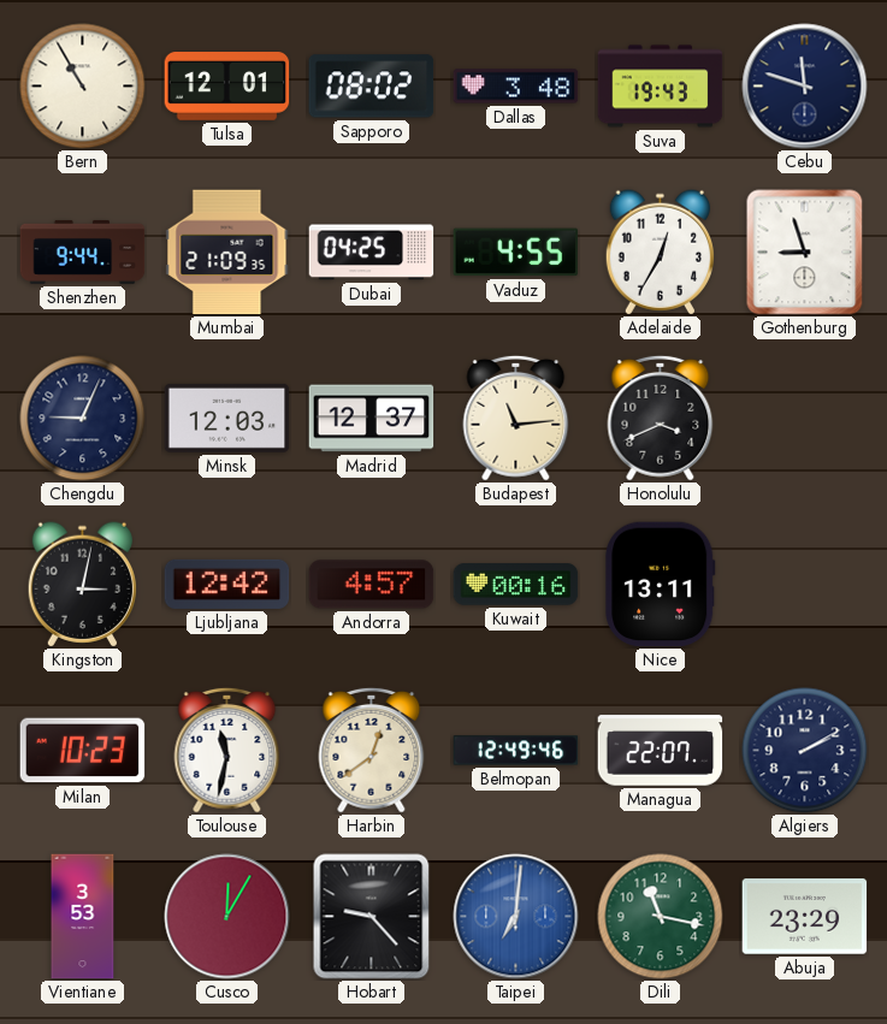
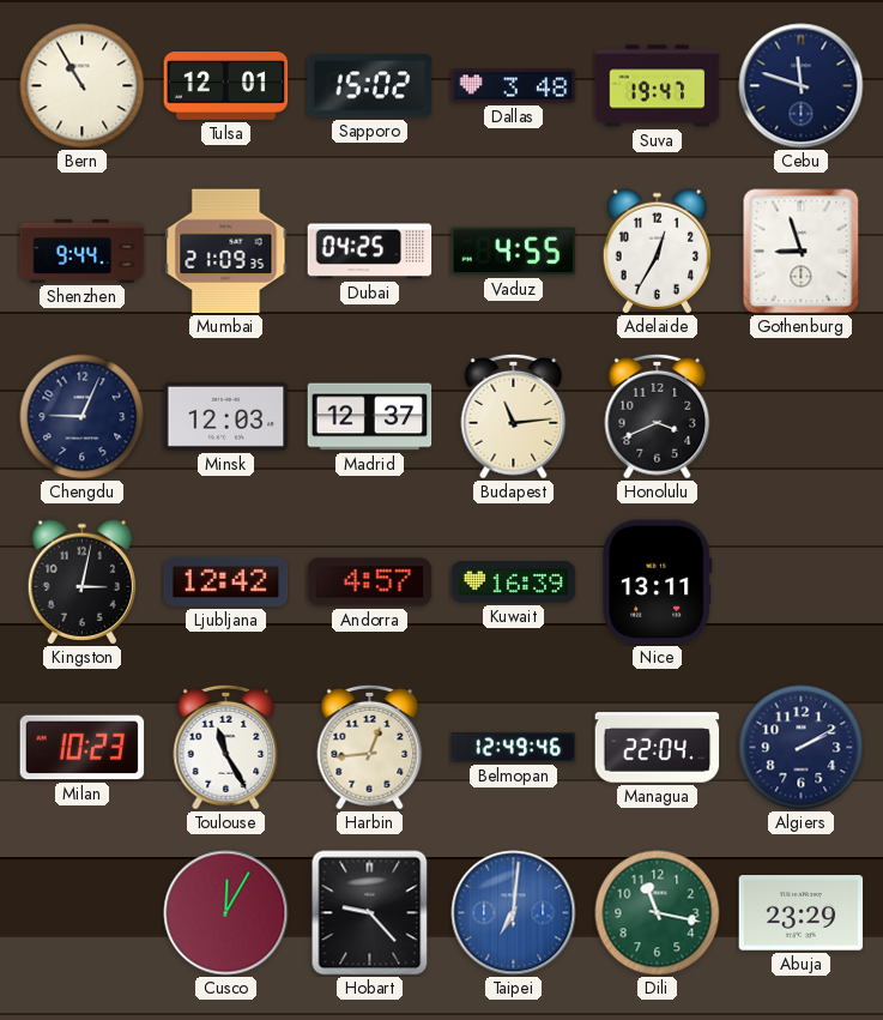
Sapporo: 08:02 -> 15:02
Suva: 19:43 -> 19:47
Kuwait: 00:16 -> 16:39
Toulouse: 11:32 -> 11:25
Harbin: 12:39 -> 12:44
Managua: 22:07 -> 22:04
Vientiane: 3:53 -> none
